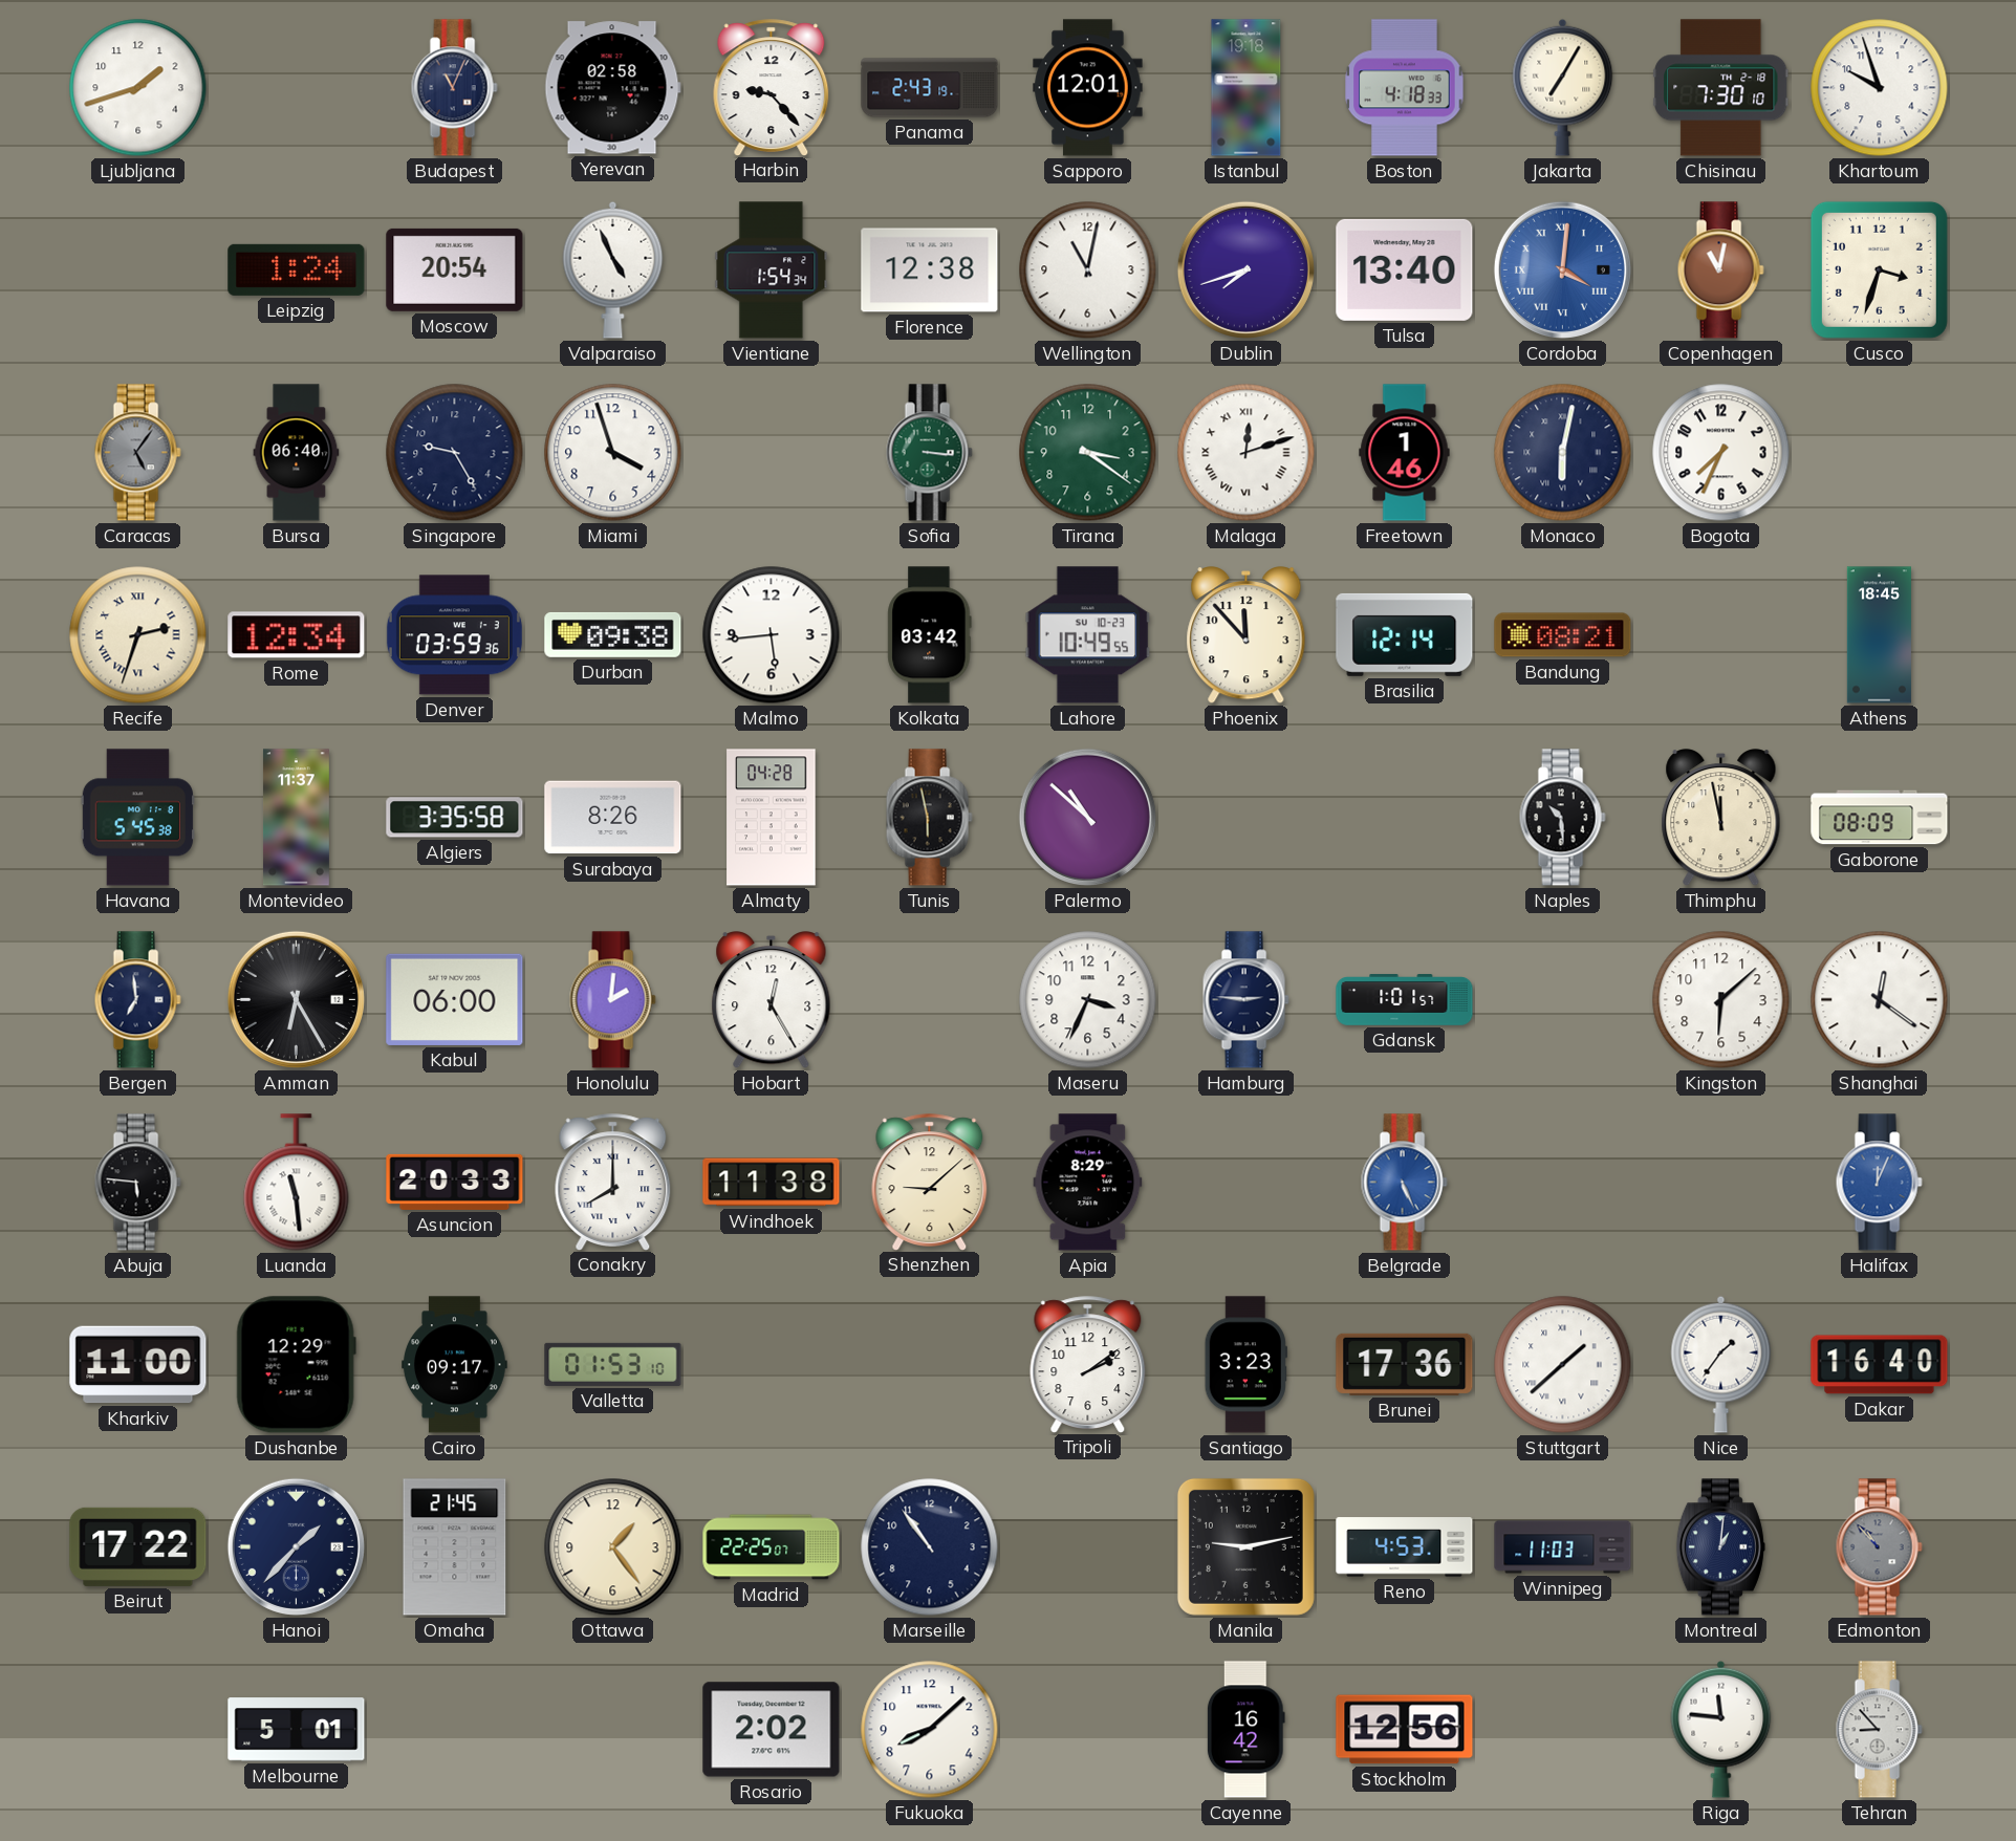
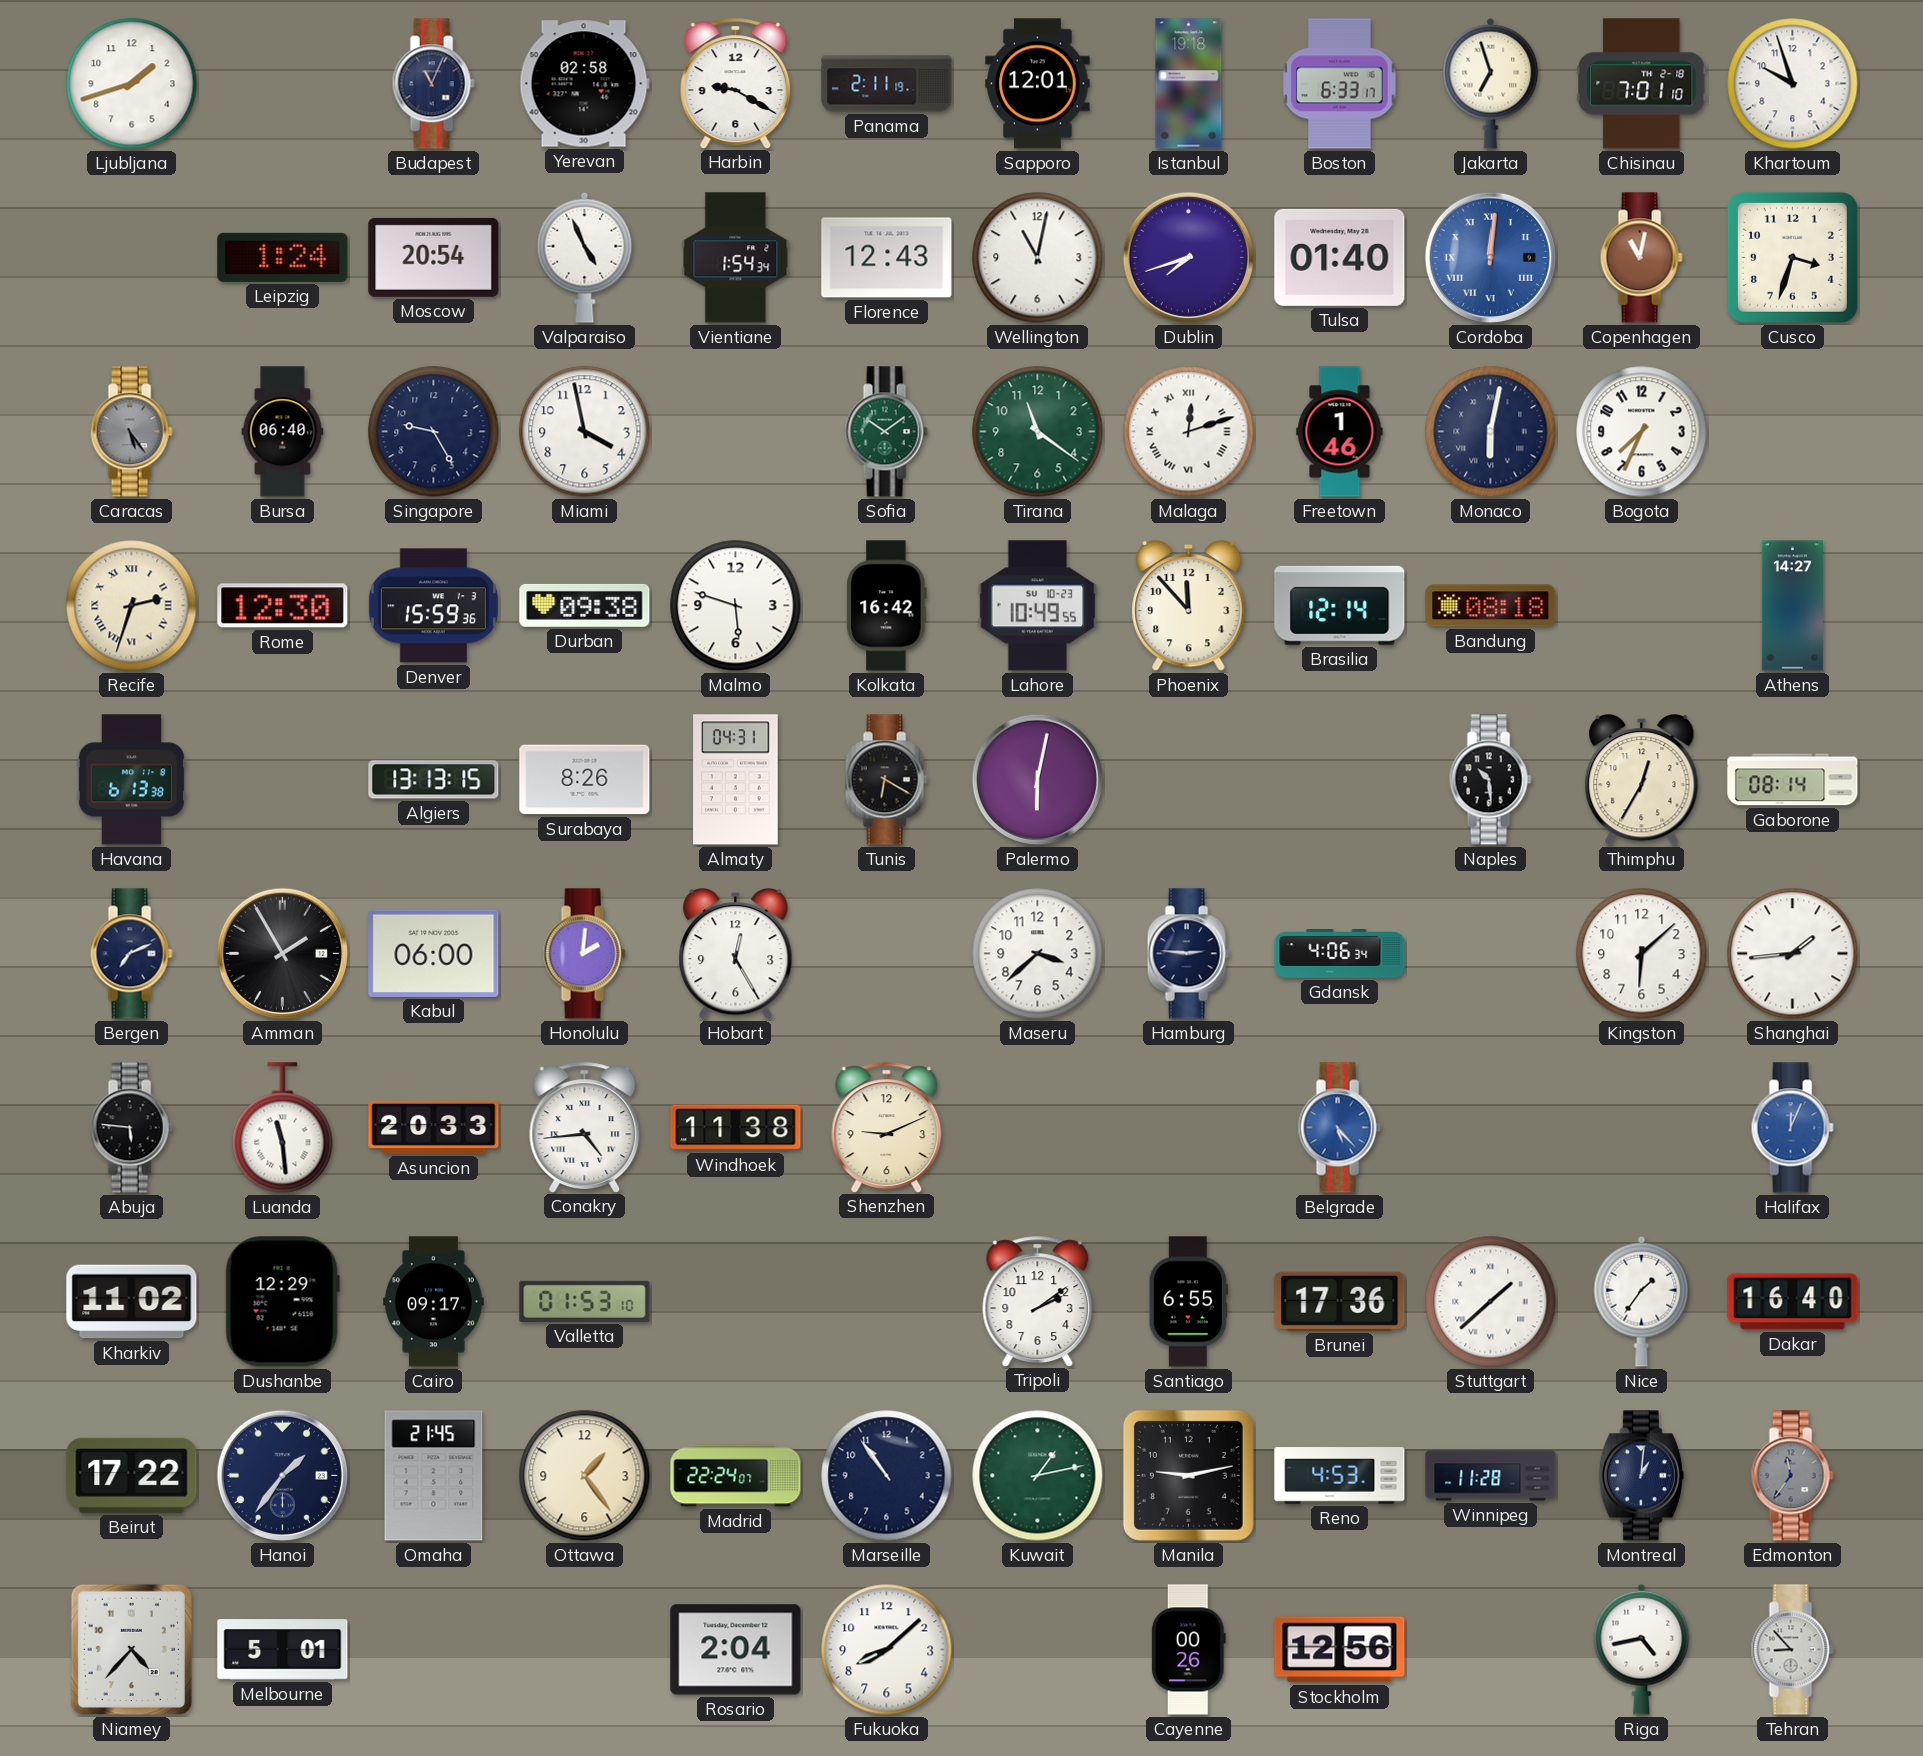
Harbin: 9:23 -> 9:20
Panama: 2:43 -> 2:11
Boston: 4:18 -> 6:33
Jakarta: 7:05 -> 6:57
Chisinau: 7:30 -> 7:01
Florence: 12:38 -> 12:43
Tulsa: 13:40 -> 01:40
Cordoba: 4:01 -> 12:01
Caracas: 5:06 -> 5:24
Miami: 3:57 -> 3:58
Sofia: 3:16 -> 10:09
Tirana: 3:21 -> 11:21
Rome: 12:34 -> 12:30
Denver: 03:59 -> 15:59
Malmo: 5:44 -> 5:48
Kolkata: 03:42 -> 16:42
Bandung: 08:21 -> 08:18
Athens: 18:45 -> 14:27
Havana: 5:45 -> 6:13
Montevideo: 11:37 -> none
Algiers: 3:35 -> 13:13
Almaty: 04:28 -> 04:31
Tunis: 5:58 -> 6:20
Palermo: 10:52 -> 6:02
Thimphu: 11:58 -> 12:35
Gaborone: 08:09 -> 08:14
Bergen: 6:59 -> 7:11
Amman: 6:25 -> 1:55
Maseru: 3:34 -> 3:38
Gdansk: 1:01 -> 4:06
Shanghai: 12:21 -> 1:44
Conakry: 8:00 -> 4:44
Shenzhen: 9:08 -> 9:11
Apia: 8:29 -> none
Belgrade: 5:26 -> 5:23
Kharkiv: 11:00 -> 11:02
Santiago: 3:23 -> 6:55
Hanoi: 1:37 -> 1:36
Madrid: 22:25 -> 22:24
Kuwait: none -> 1:13
Winnipeg: 11:03 -> 11:28
Edmonton: 10:53 -> 11:36
Niamey: none -> 4:37
Rosario: 2:02 -> 2:04
Cayenne: 16:42 -> 00:26
Riga: 11:46 -> 4:43
